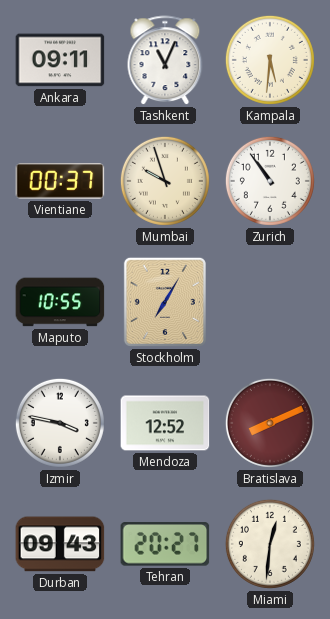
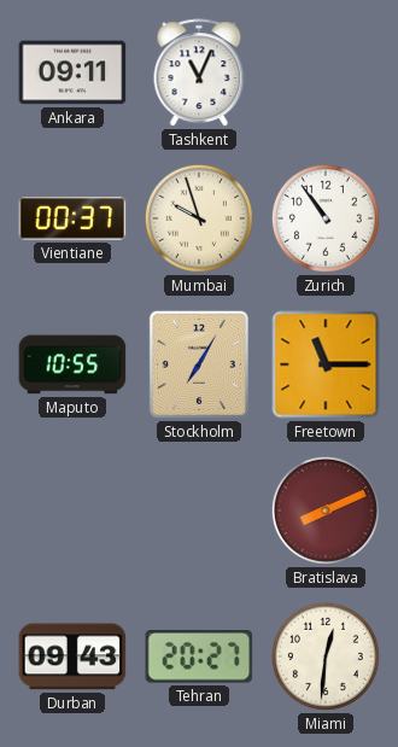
Kampala: 5:31 -> none
Freetown: none -> 11:15
Izmir: 3:47 -> none
Mendoza: 12:52 -> none
